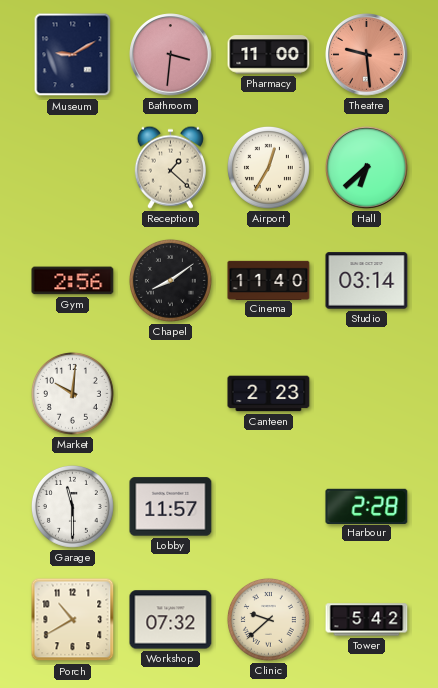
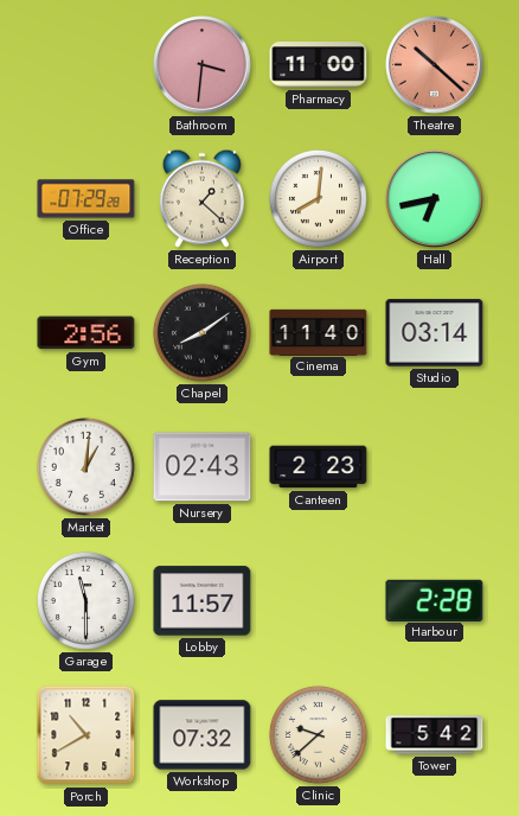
Museum: 9:10 -> none
Theatre: 9:29 -> 10:22
Office: none -> 07:29
Airport: 12:35 -> 8:01
Hall: 6:38 -> 6:43
Market: 10:01 -> 1:01
Nursery: none -> 02:43
